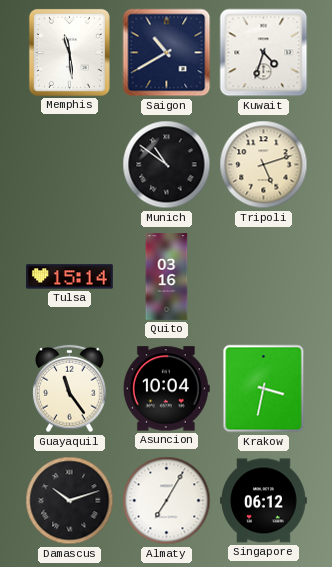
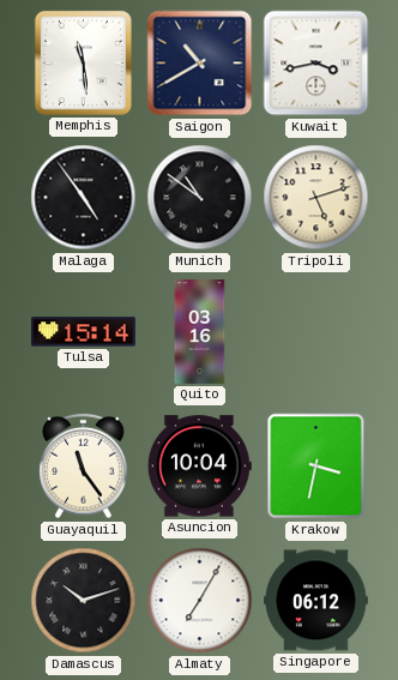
Kuwait: 4:33 -> 3:43
Malaga: none -> 4:54
